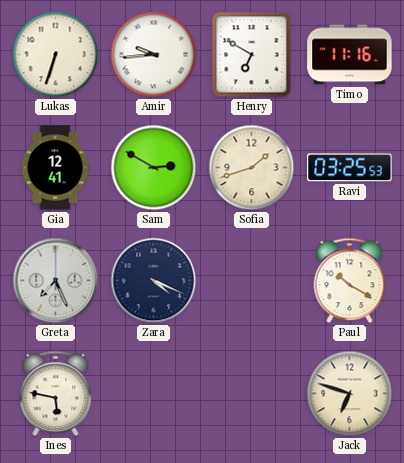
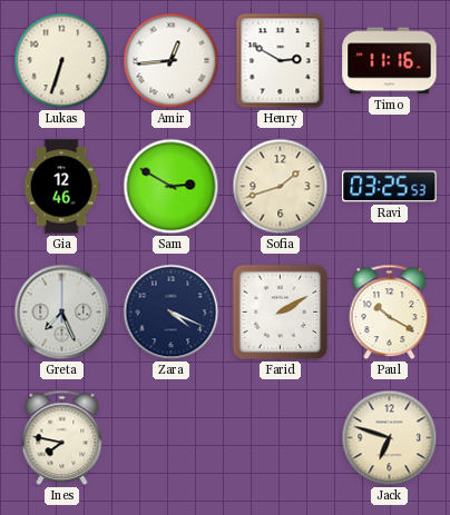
Amir: 9:44 -> 12:44
Henry: 6:50 -> 2:50
Gia: 12:41 -> 12:46
Farid: none -> 2:10
Ines: 5:47 -> 7:47
